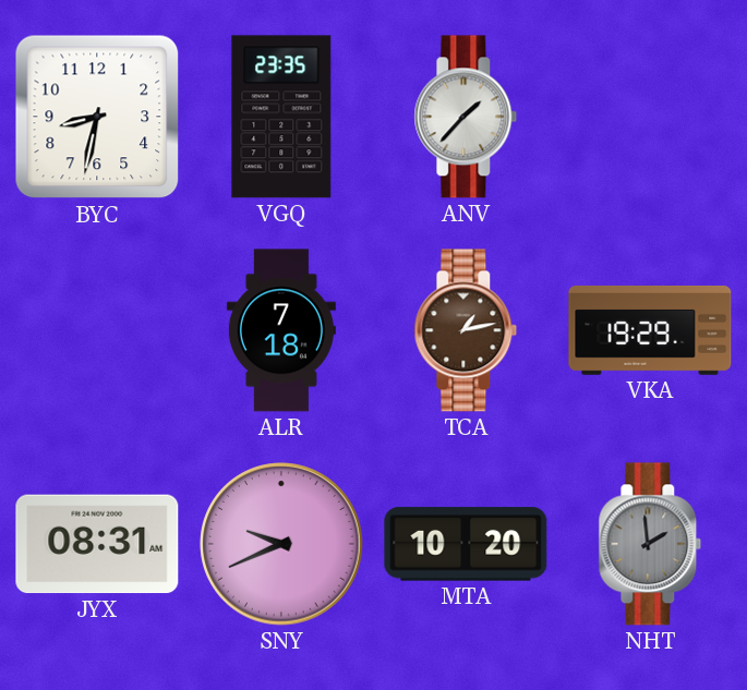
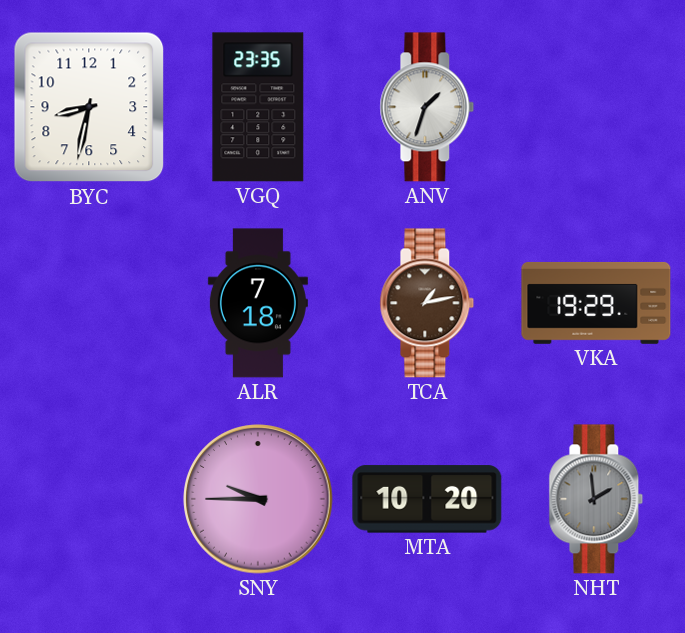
ANV: 1:37 -> 1:33
JYX: 08:31 -> none
SNY: 9:41 -> 9:45
